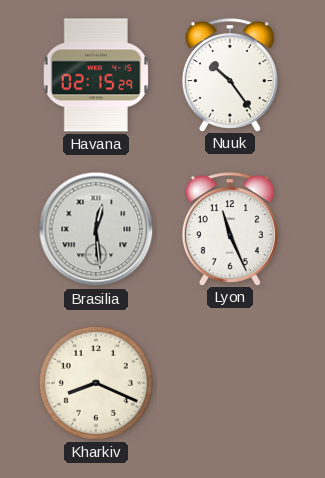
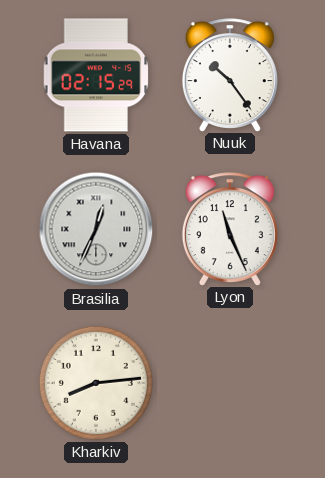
Brasilia: 12:29 -> 12:34
Kharkiv: 8:19 -> 8:14
